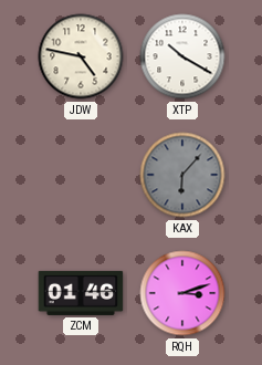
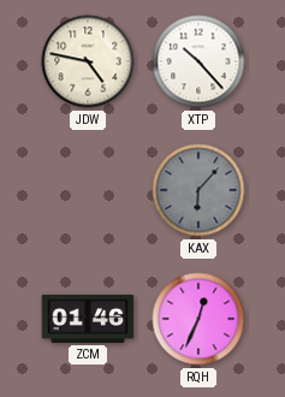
XTP: 10:20 -> 10:23
RQH: 3:12 -> 12:34
